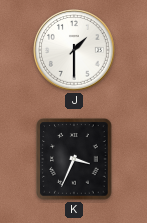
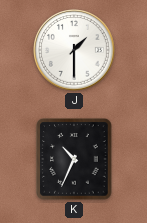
K: 3:34 -> 10:34
